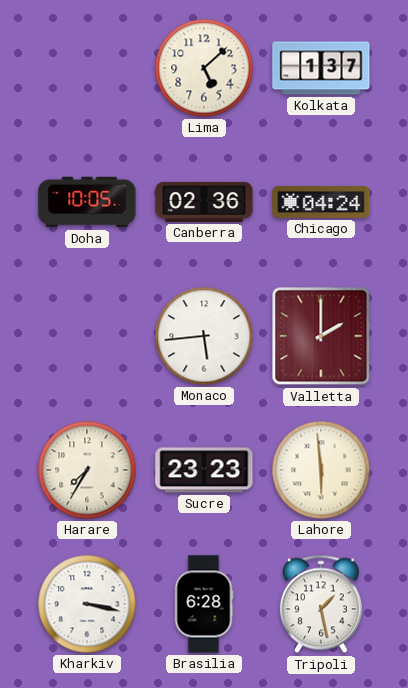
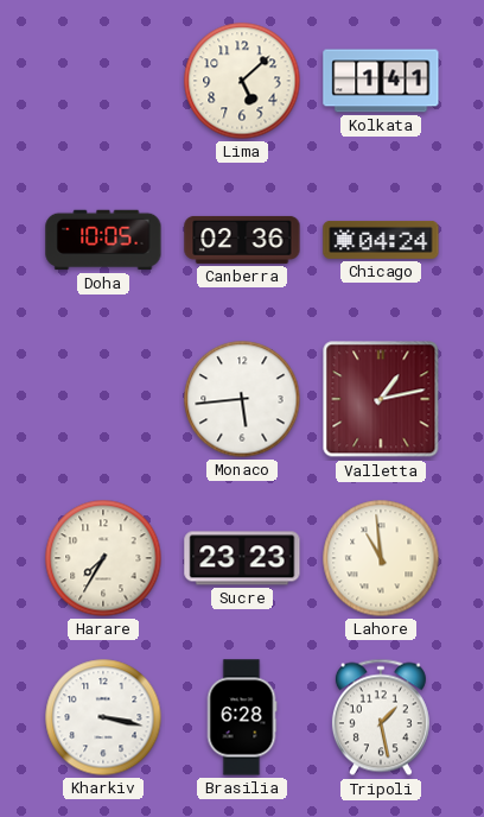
Kolkata: 1:37 -> 1:41
Valletta: 2:00 -> 1:13
Lahore: 5:59 -> 10:59
